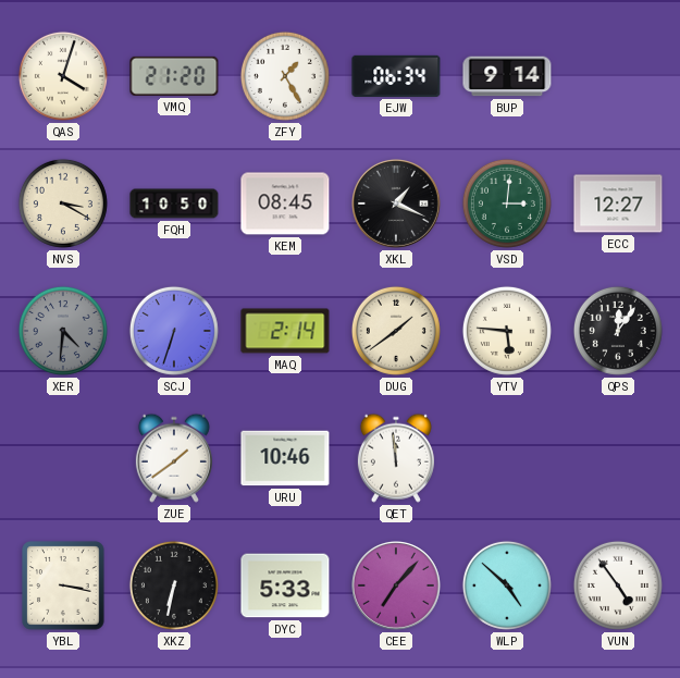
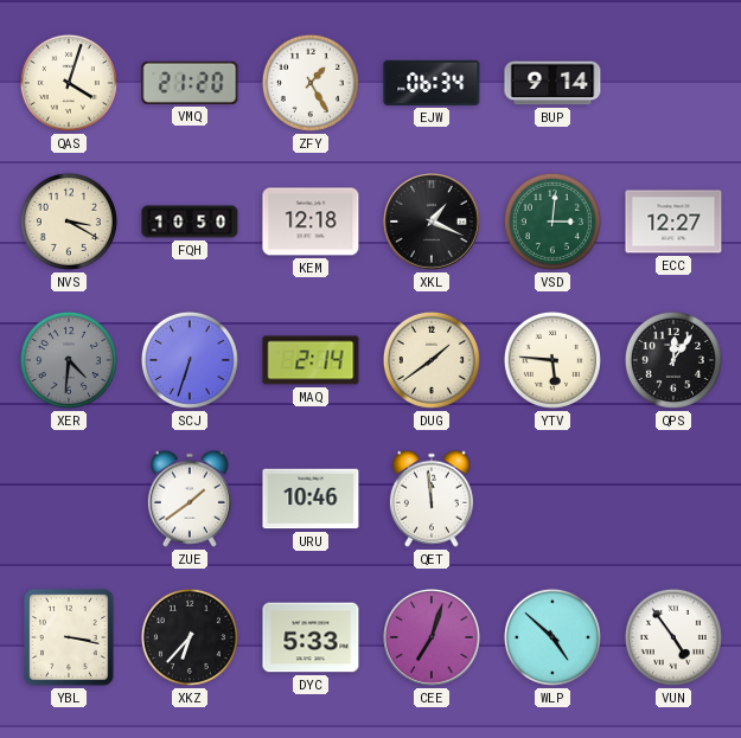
KEM: 08:45 -> 12:18
XKZ: 6:32 -> 6:37
CEE: 7:07 -> 7:03
